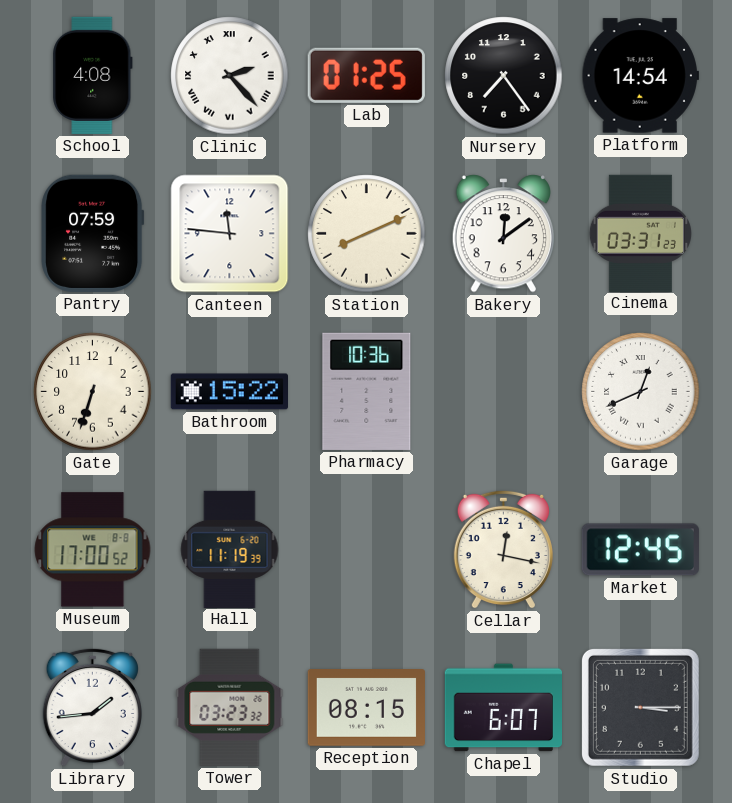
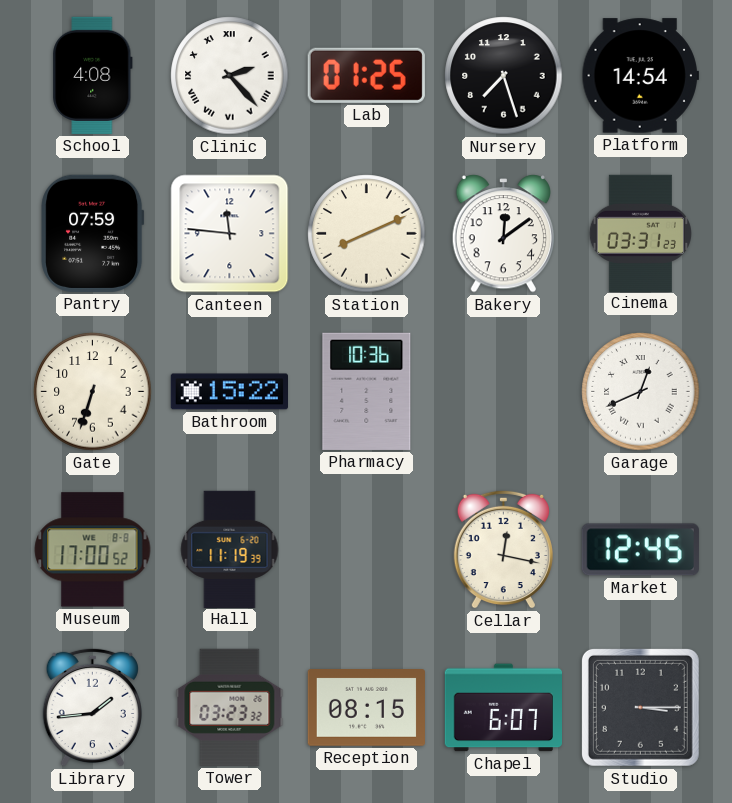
Nursery: 7:24 -> 7:27
